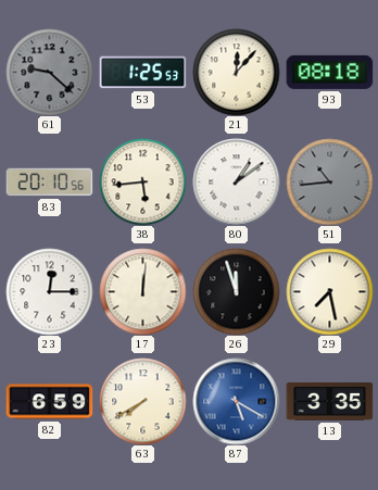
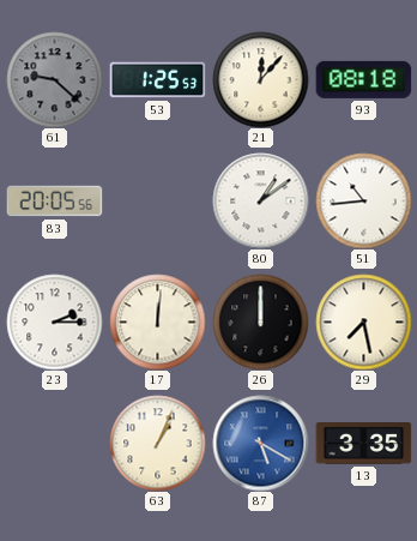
83: 20:10 -> 20:05
38: 5:44 -> none
51 dial: grey -> white
23: 12:15 -> 2:15
26: 11:57 -> 12:00
82: 6:59 -> none
63: 7:40 -> 1:04
